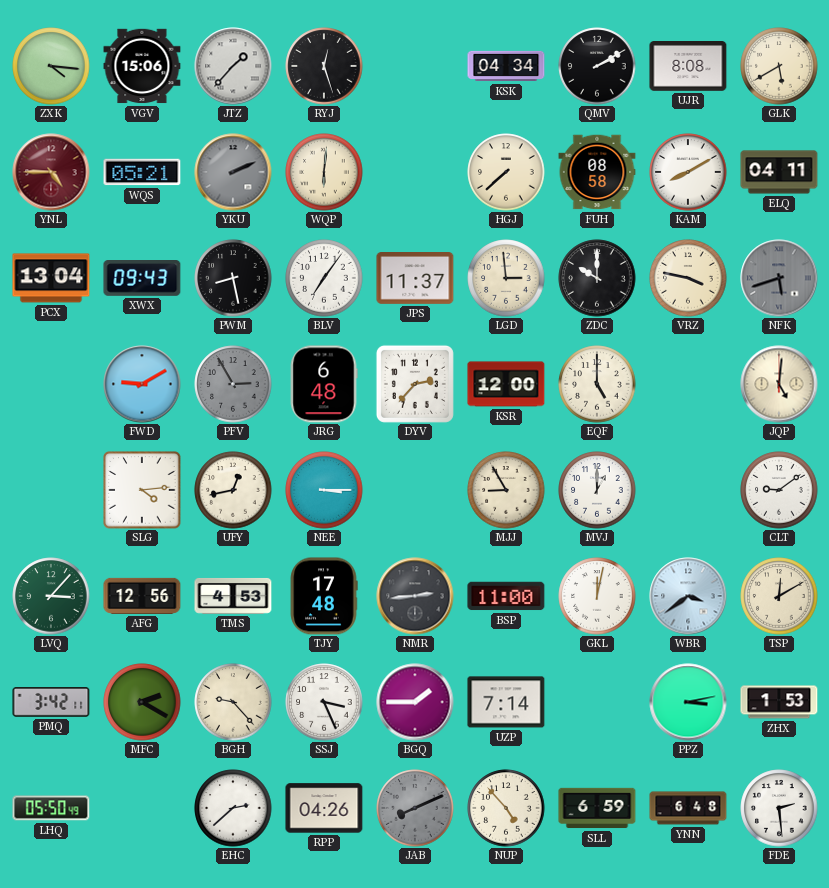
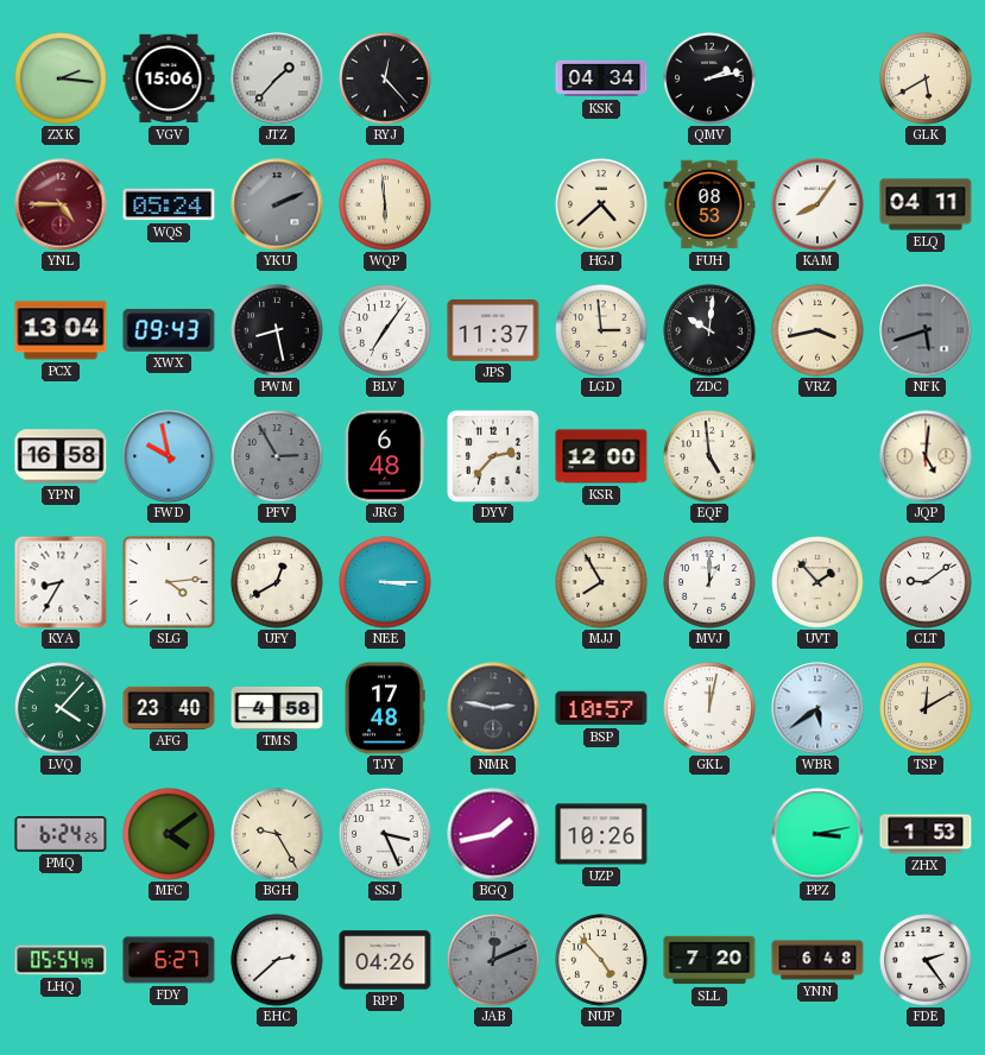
ZXK: 4:16 -> 2:16
RYJ: 12:27 -> 12:23
QMV: 2:10 -> 2:13
UJR: 8:08 -> none
WQS: 05:21 -> 05:24
WQP: 6:01 -> 5:59
HGJ: 7:38 -> 4:38
FUH: 08:58 -> 08:53
KAM: 8:10 -> 8:06
ZDC: 10:00 -> 10:01
VRZ: 3:47 -> 3:43
YPN: none -> 16:58
FWD: 9:10 -> 9:58
EQF: 5:00 -> 4:59
KYA: none -> 8:35
UFY: 12:43 -> 12:40
MJJ: 8:55 -> 7:55
UVT: none -> 1:53
LVQ: 3:07 -> 4:07
AFG: 12:56 -> 23:40
TMS: 4:53 -> 4:58
NMR: 2:44 -> 2:47
BSP: 11:00 -> 10:57
WBR: 3:39 -> 5:39
PMQ: 3:42 -> 6:24
MFC: 2:20 -> 4:09
BGH: 9:23 -> 9:25
BGQ: 1:45 -> 1:43
UZP: 7:14 -> 10:26
LHQ: 05:50 -> 05:54
FDY: none -> 6:27
JAB: 8:11 -> 12:11
SLL: 6:59 -> 7:20
FDE: 2:29 -> 2:24
